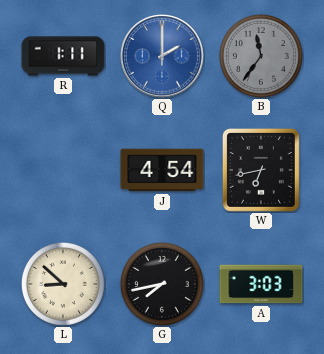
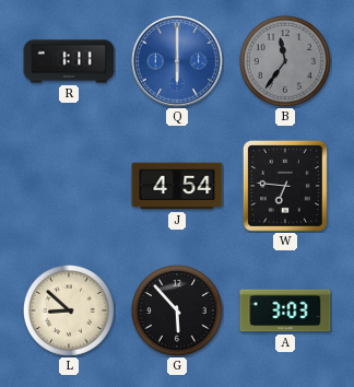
Q: 2:00 -> 6:00
W: 6:43 -> 6:46
G: 7:43 -> 5:53
